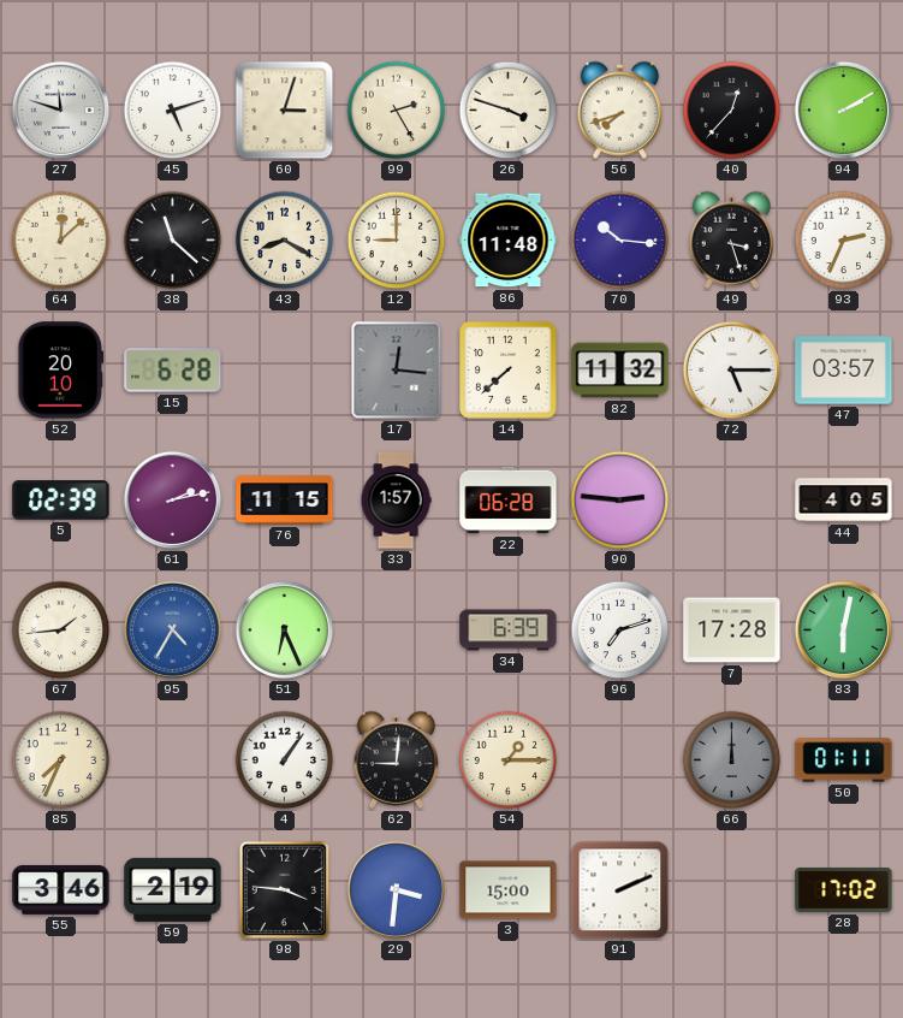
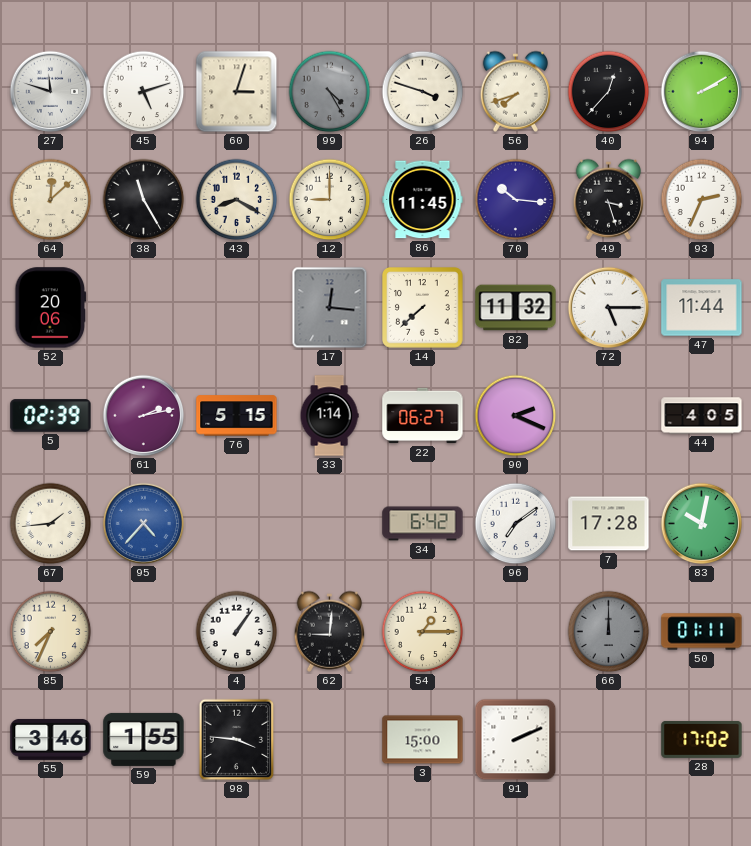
99: 2:25 -> 4:25
99 dial: cream -> grey
38: 11:22 -> 11:25
86: 11:48 -> 11:45
52: 20:10 -> 20:06
15: 6:28 -> none
47: 03:57 -> 11:44
76: 11:15 -> 5:15
33: 1:57 -> 1:14
22: 06:28 -> 06:27
90: 2:46 -> 2:19
95: 4:35 -> 4:37
51: 6:26 -> none
34: 6:39 -> 6:42
96: 7:12 -> 7:09
83: 6:02 -> 10:02
59: 2:19 -> 1:55
29: 3:31 -> none
